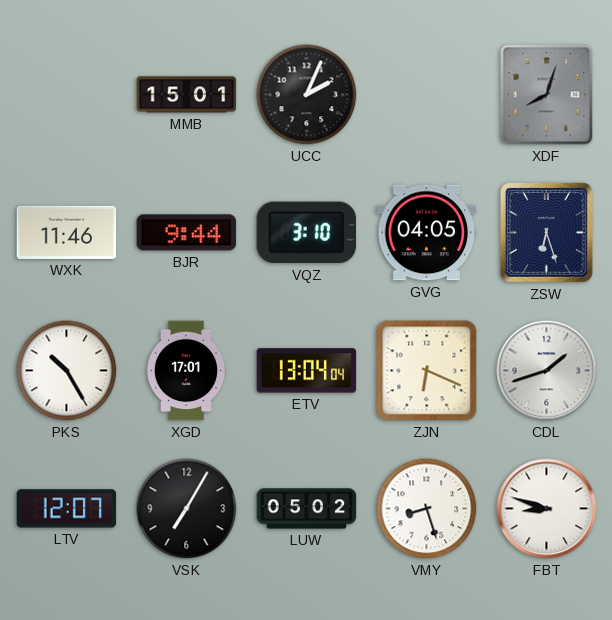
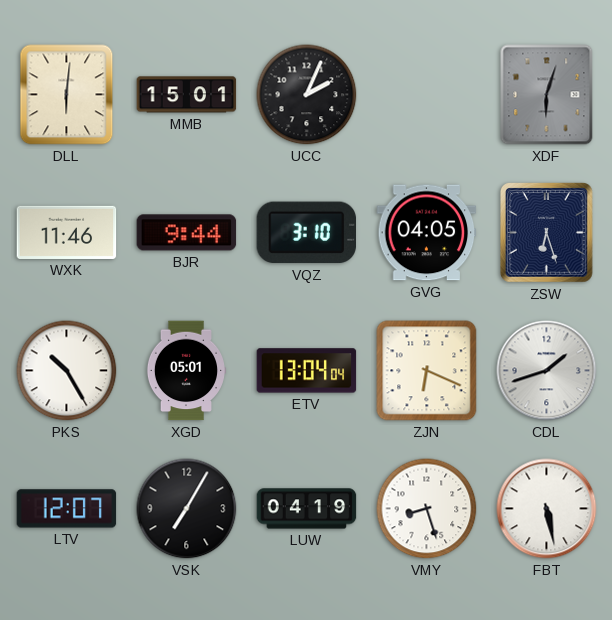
DLL: none -> 6:01
XDF: 8:03 -> 6:03
XGD: 17:01 -> 05:01
LUW: 05:02 -> 04:19
FBT: 8:48 -> 5:28
